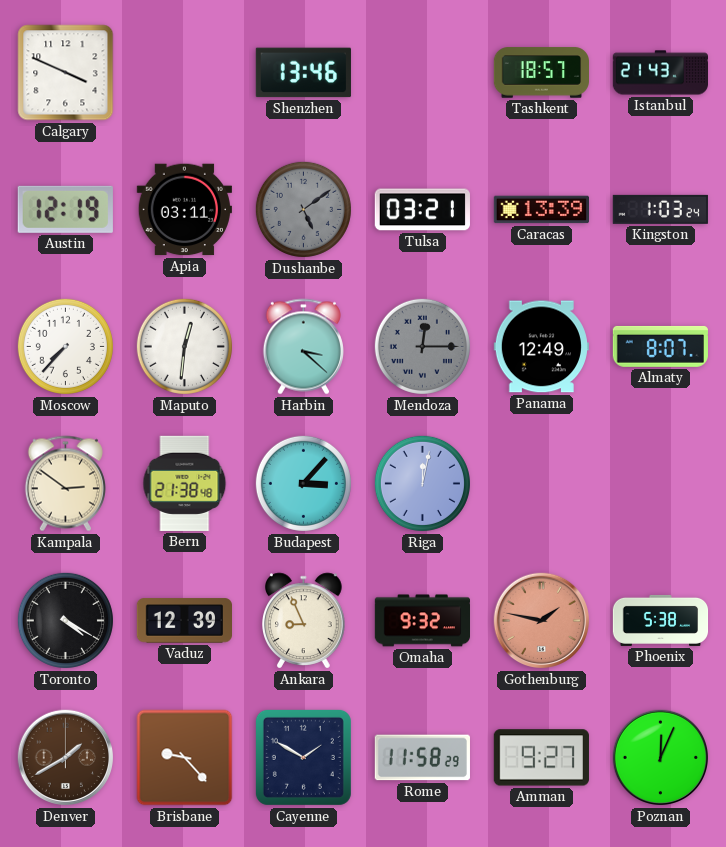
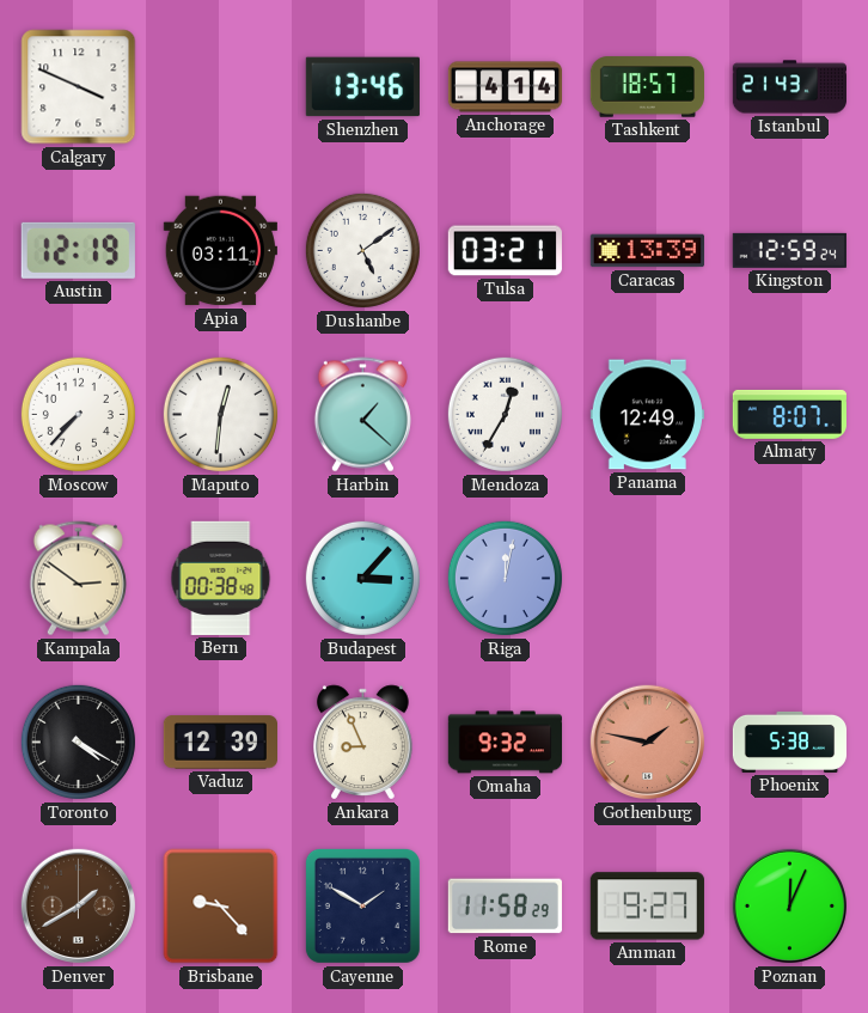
Anchorage: none -> 4:14
Dushanbe dial: grey -> white
Kingston: 1:03 -> 12:59
Harbin: 3:22 -> 1:22
Mendoza: 12:15 -> 12:35
Mendoza dial: grey -> white
Bern: 21:38 -> 00:38
